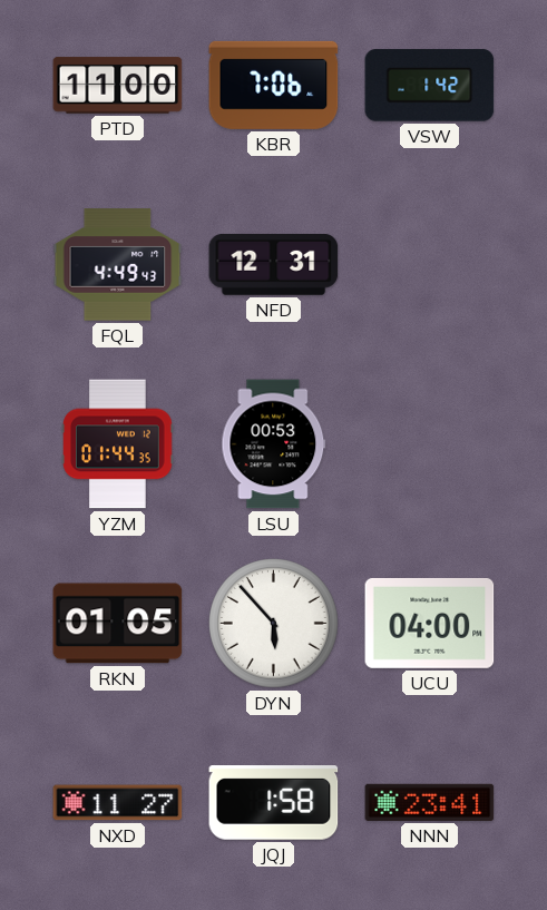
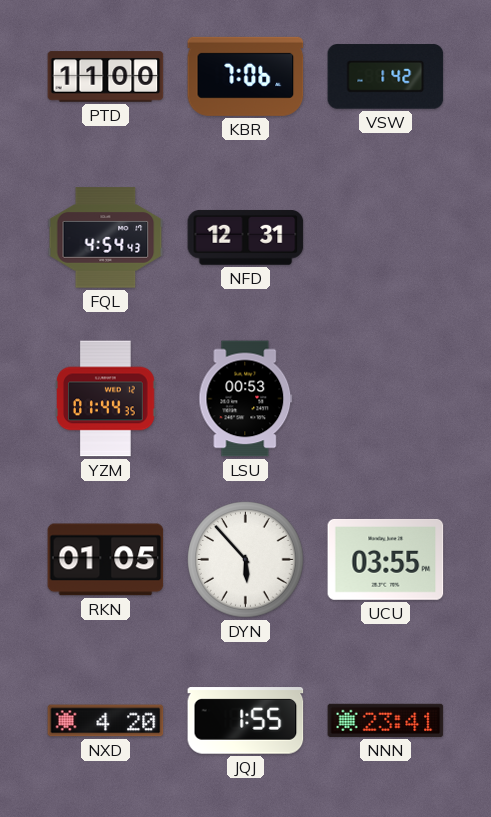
FQL: 4:49 -> 4:54
UCU: 04:00 -> 03:55
NXD: 11:27 -> 4:20
JQJ: 1:58 -> 1:55
